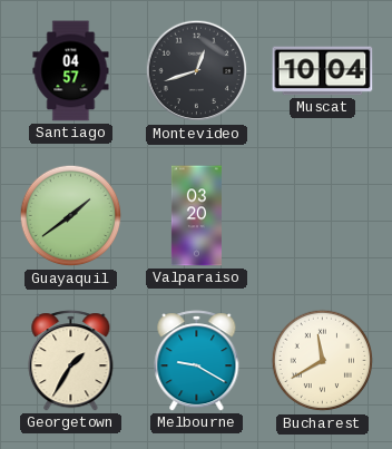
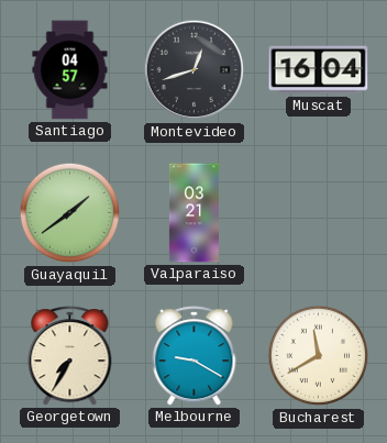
Muscat: 10:04 -> 16:04
Valparaiso: 03:20 -> 03:21
Georgetown: 1:35 -> 7:35
